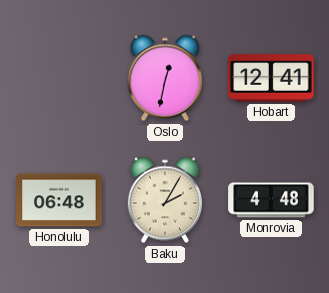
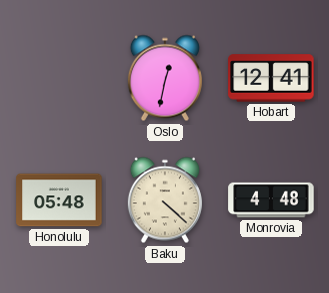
Honolulu: 06:48 -> 05:48
Baku: 2:05 -> 4:22
